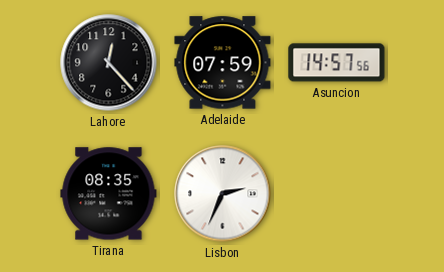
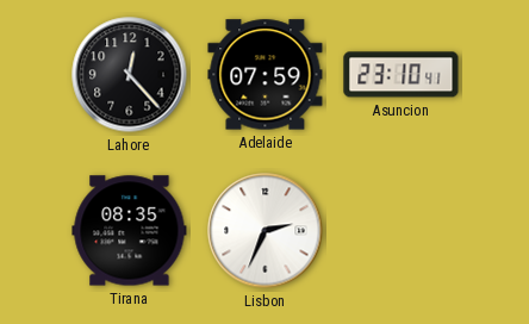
Asuncion: 14:57 -> 23:10
